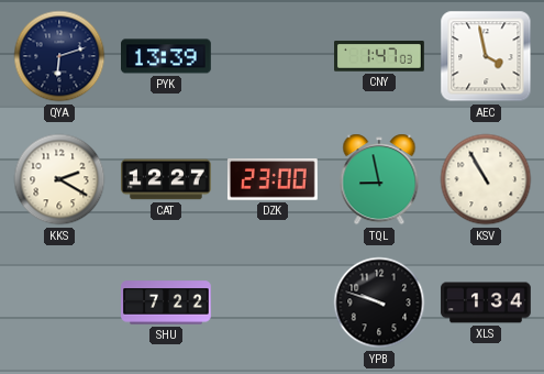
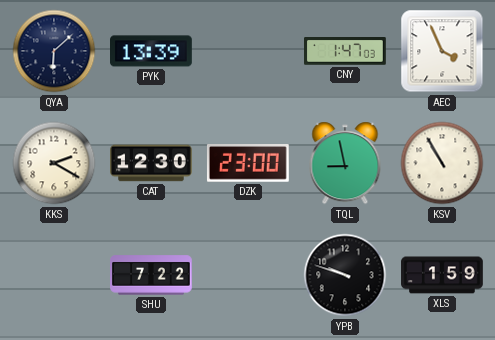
QYA: 6:12 -> 6:08
AEC: 3:58 -> 3:56
CAT: 12:27 -> 12:30
XLS: 1:34 -> 1:59
